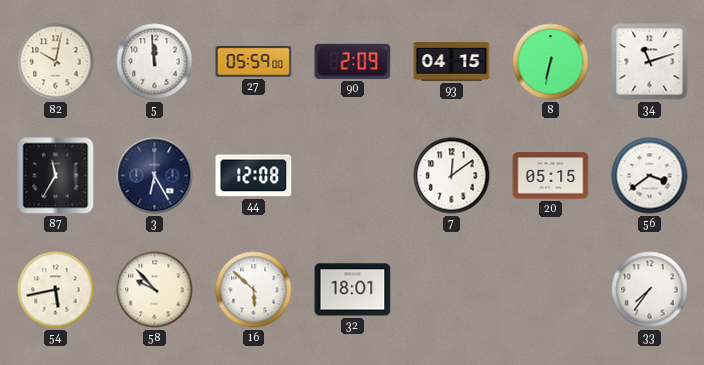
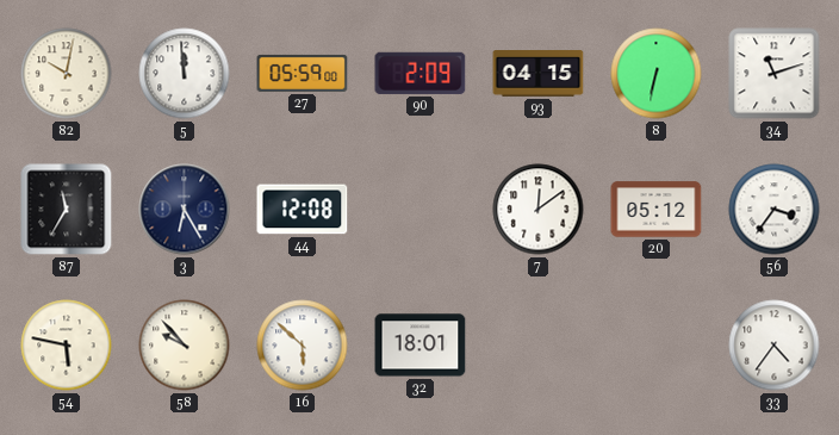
20: 05:15 -> 05:12
56: 3:39 -> 3:36
54: 5:43 -> 5:47
33: 7:36 -> 4:36
